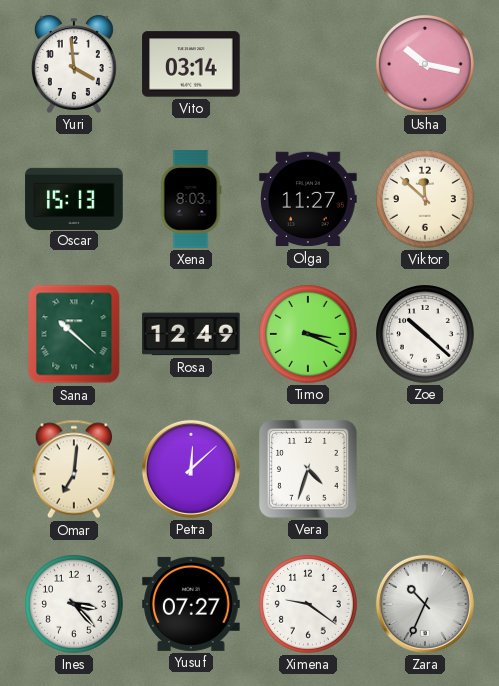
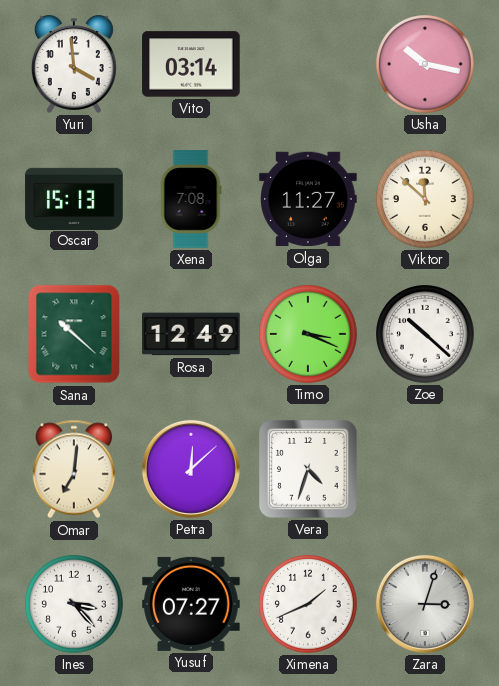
Xena: 8:03 -> 7:08
Ximena: 9:21 -> 1:41
Zara: 10:34 -> 3:03
